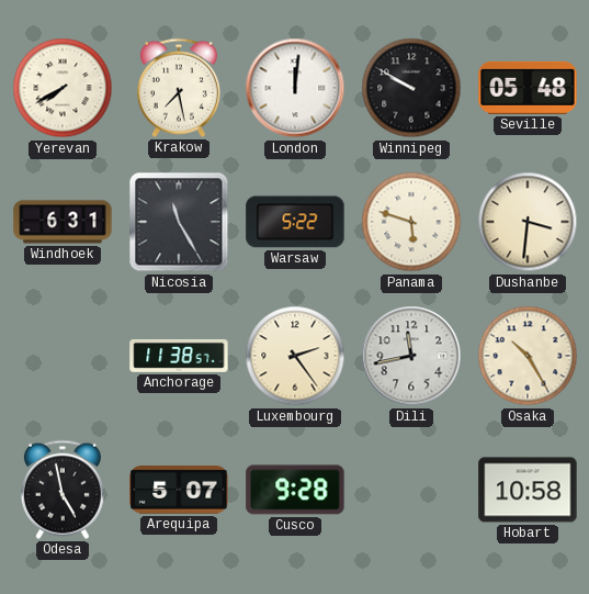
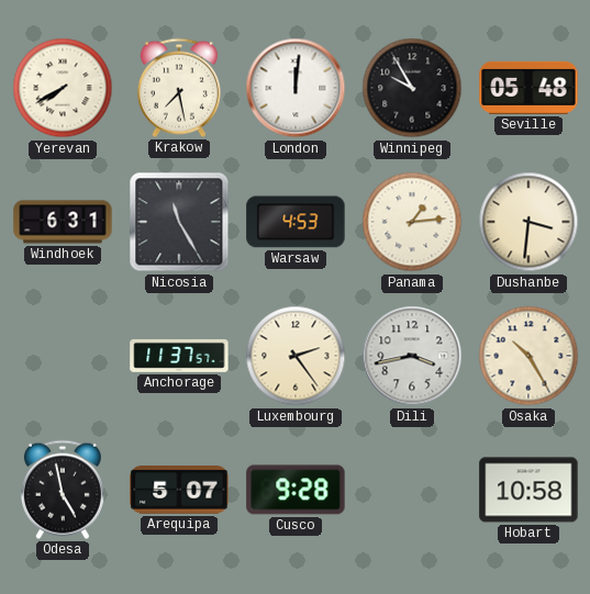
Winnipeg: 9:50 -> 9:55
Warsaw: 5:22 -> 4:53
Panama: 5:48 -> 1:14
Anchorage: 11:38 -> 11:37
Dili: 11:43 -> 3:43
